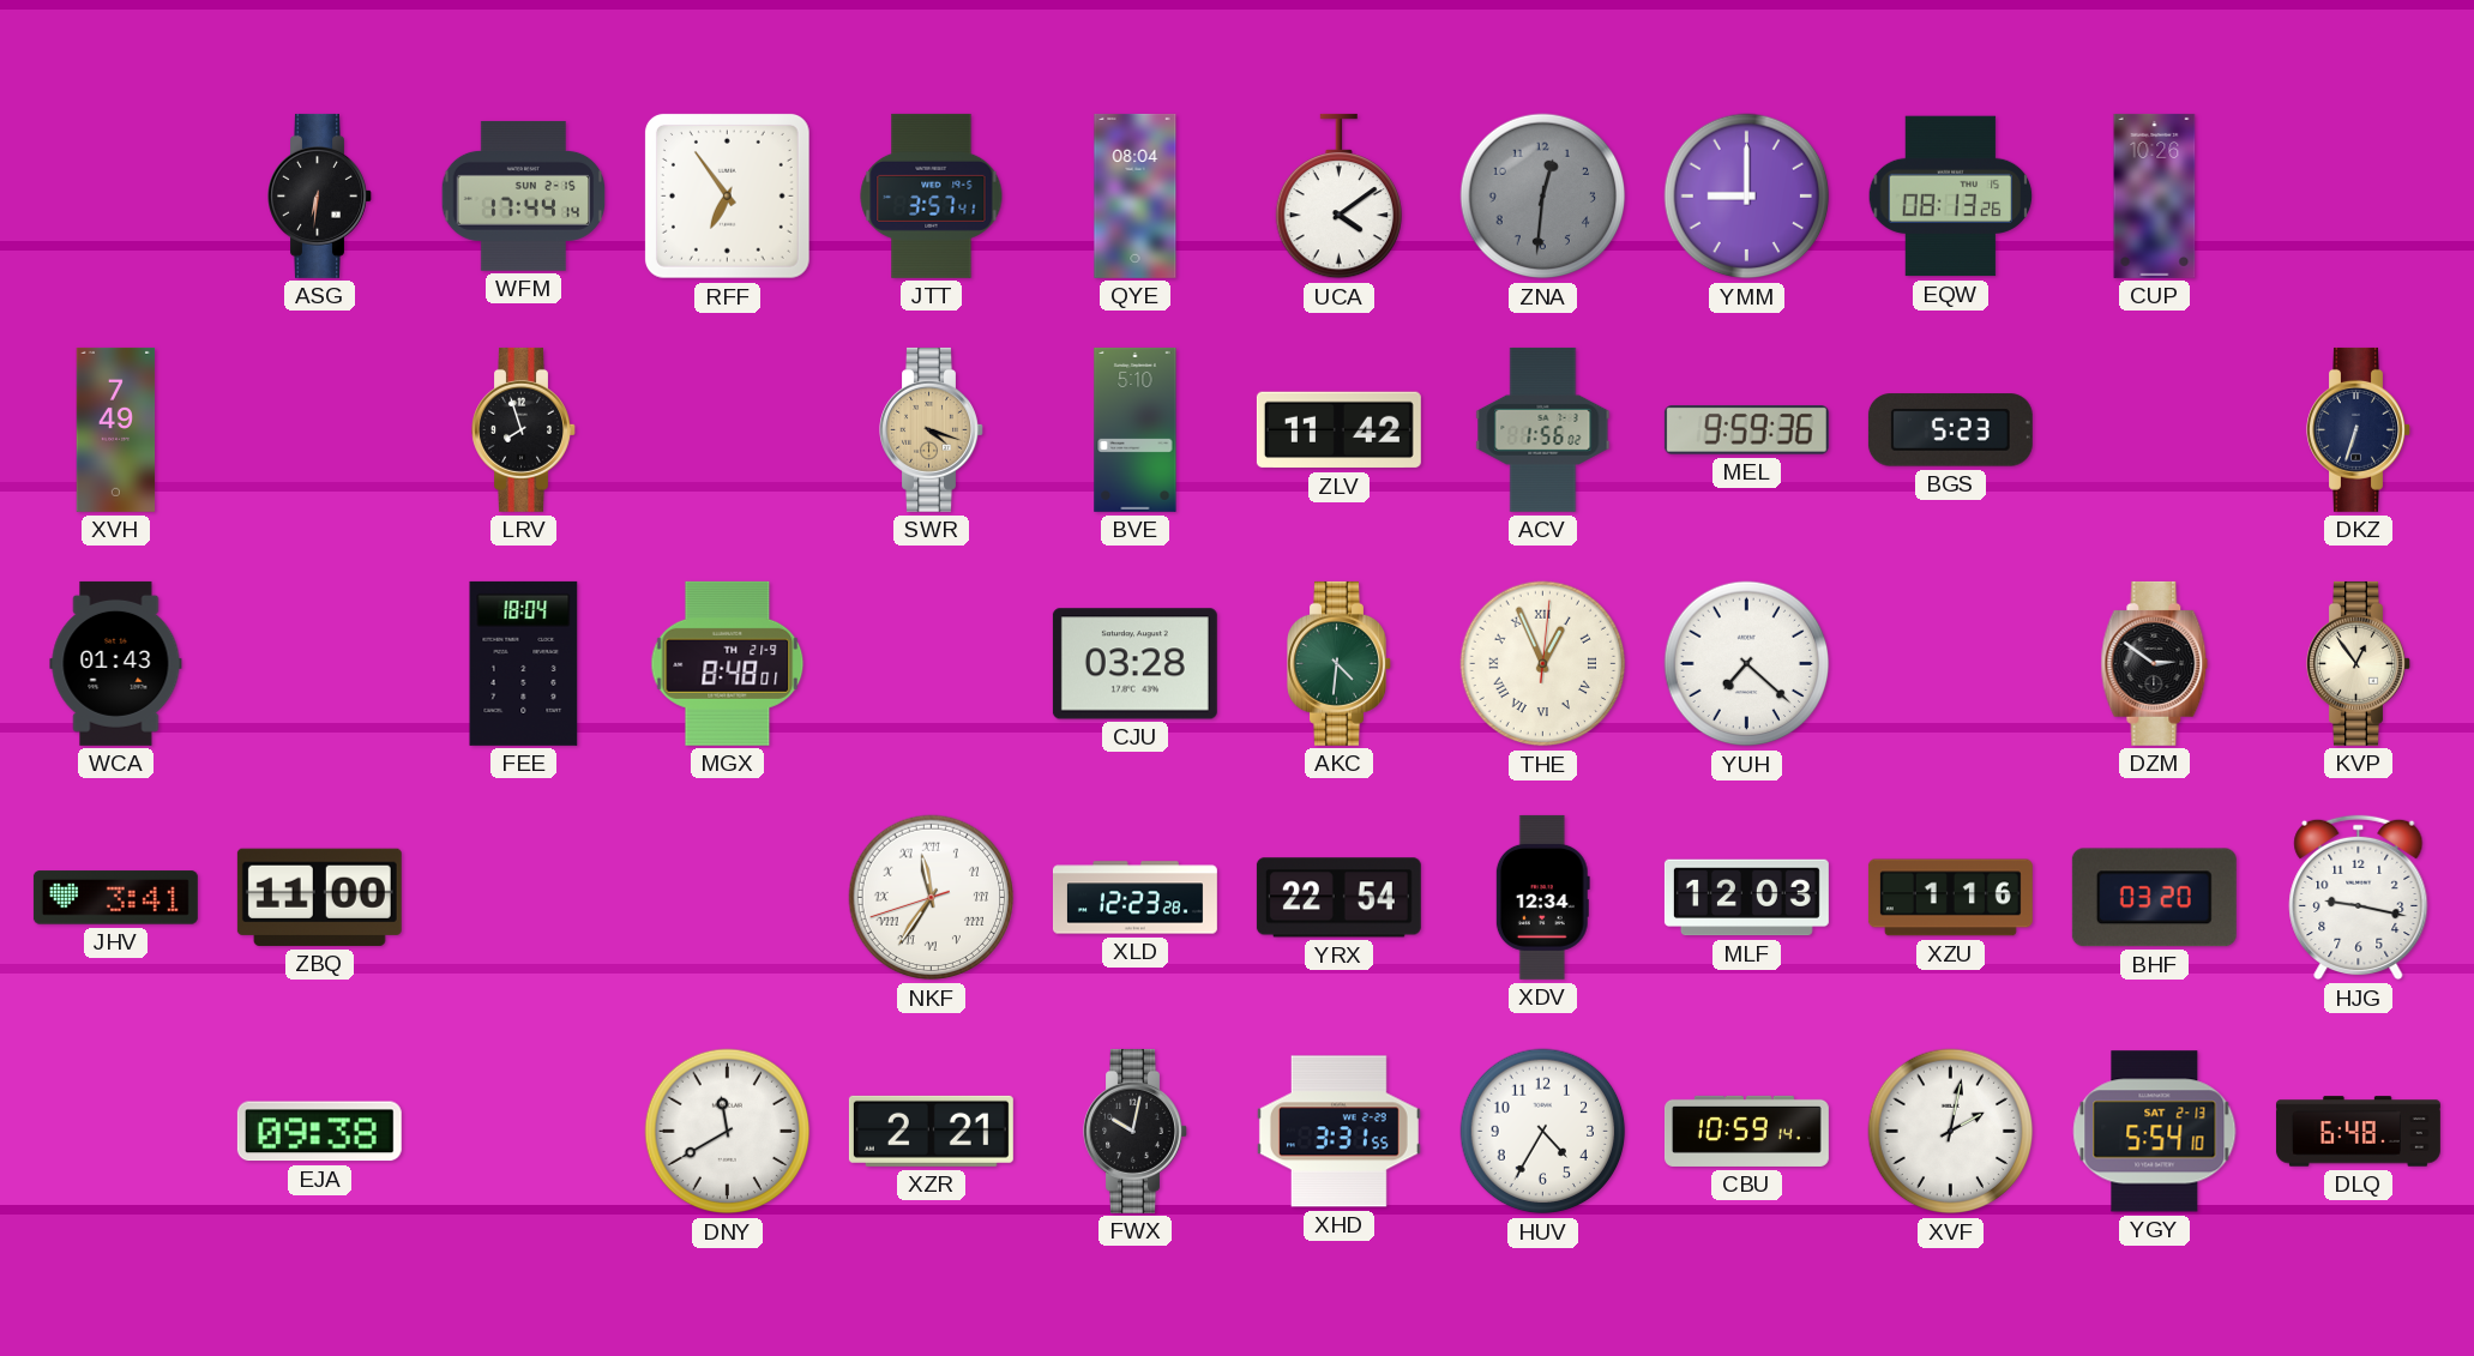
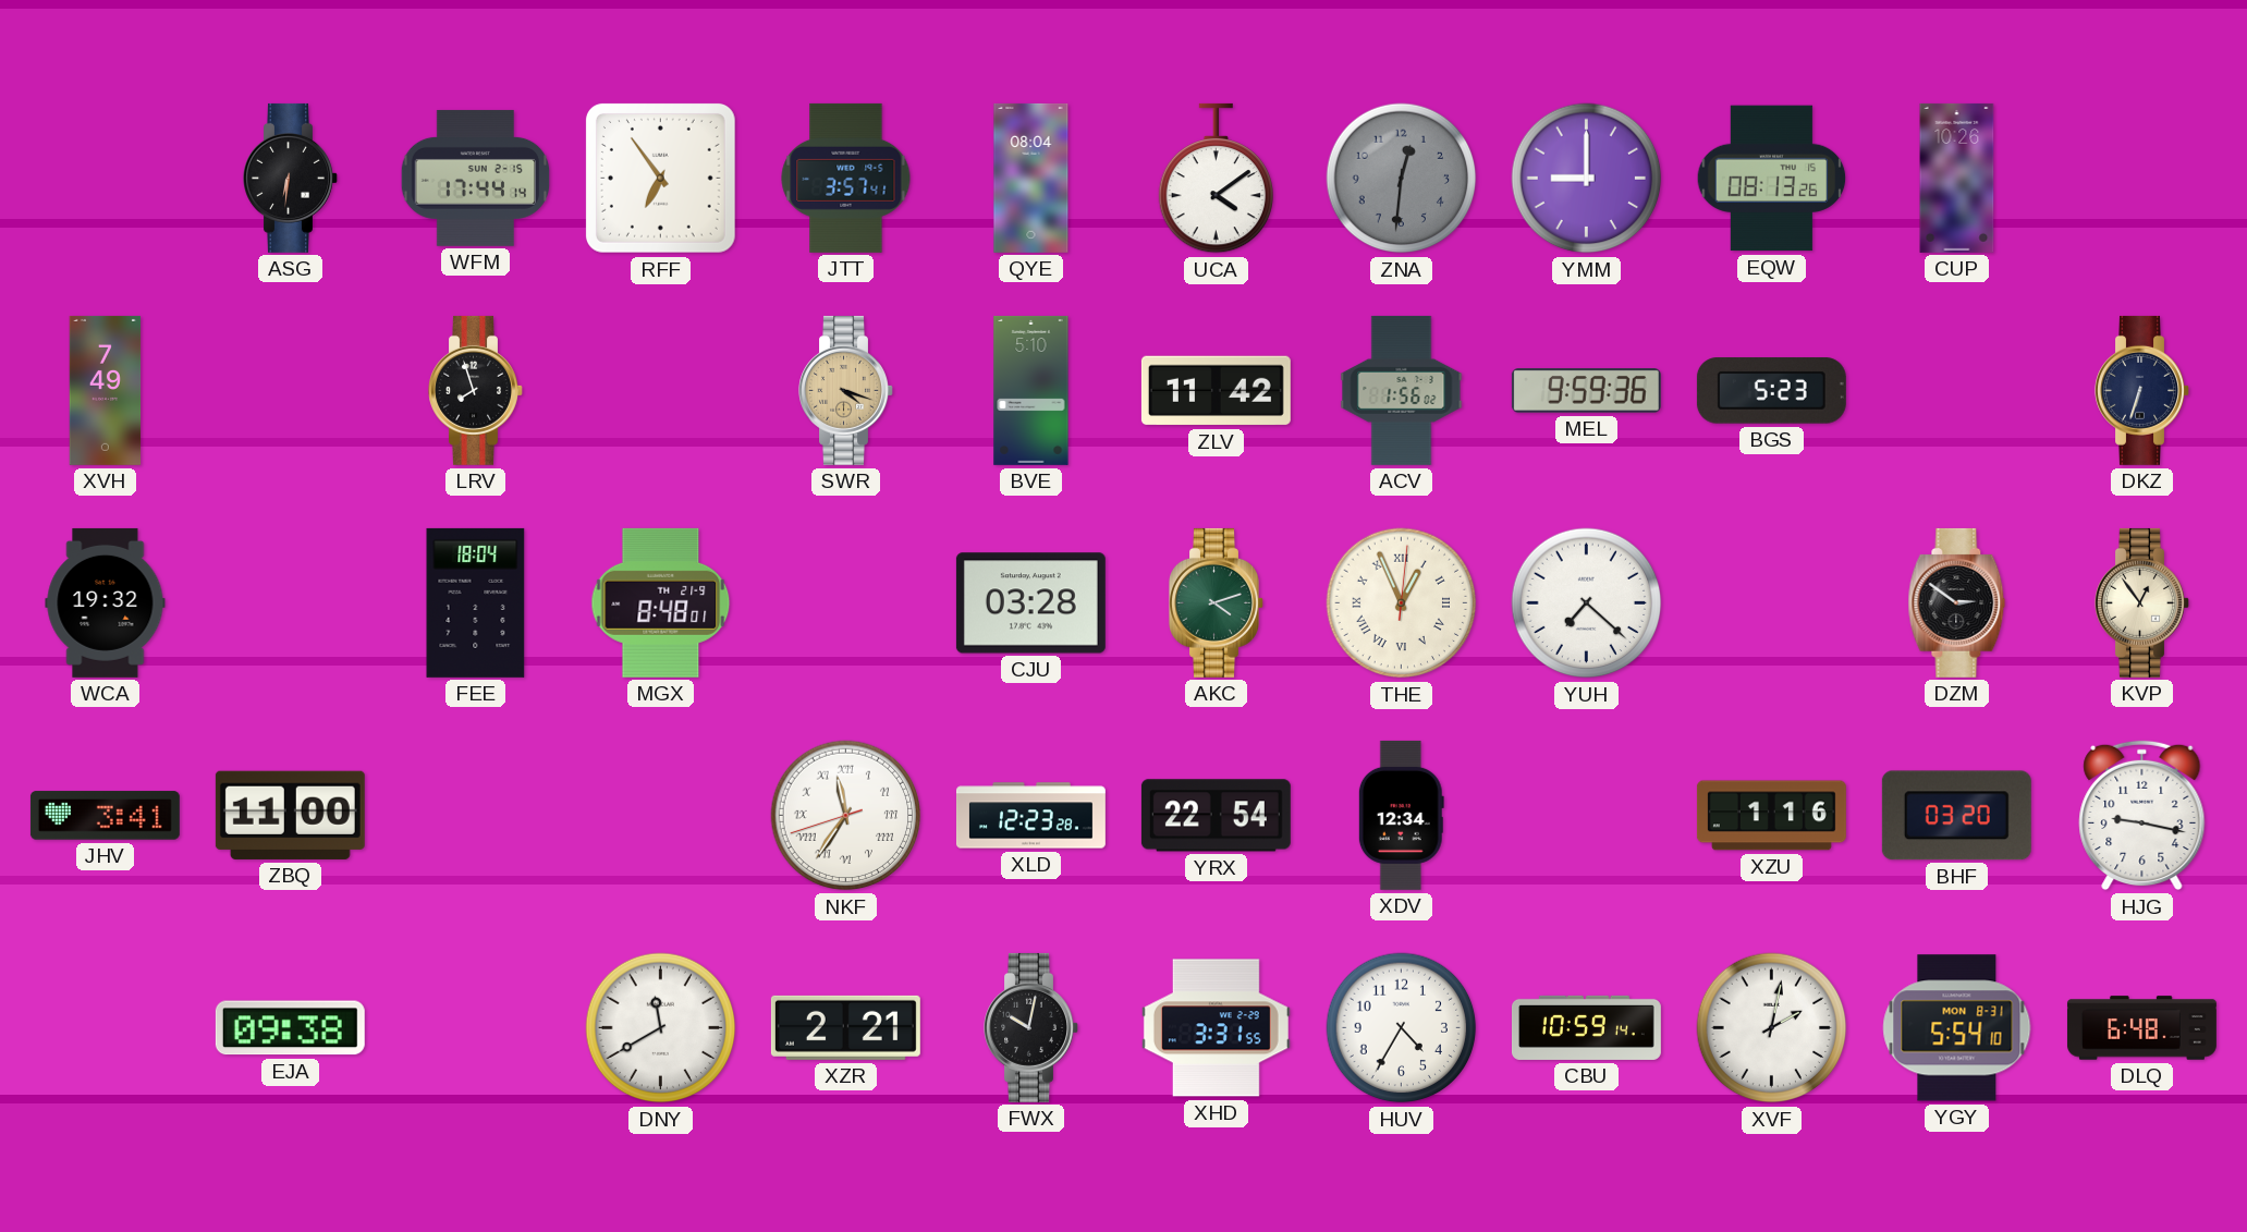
WCA: 01:43 -> 19:32
AKC: 4:31 -> 4:12
MLF: 12:03 -> none
YGY date: SAT 2-13 -> MON 8-31
